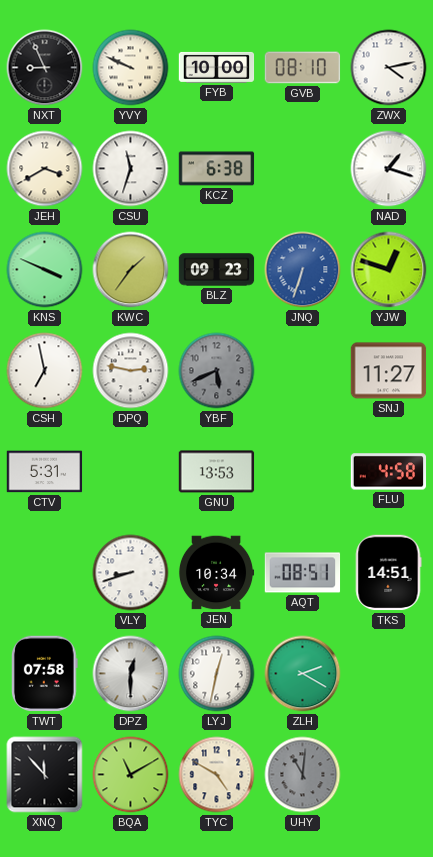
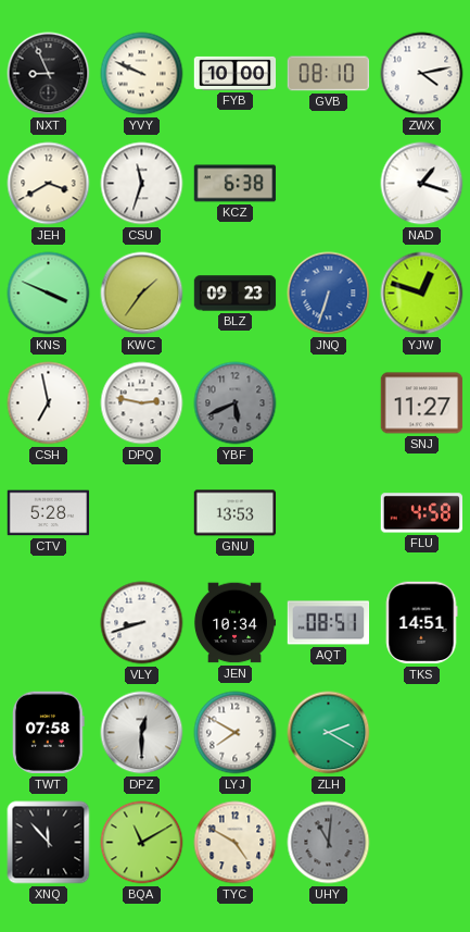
CTV: 5:31 -> 5:28
LYJ: 12:32 -> 7:50
